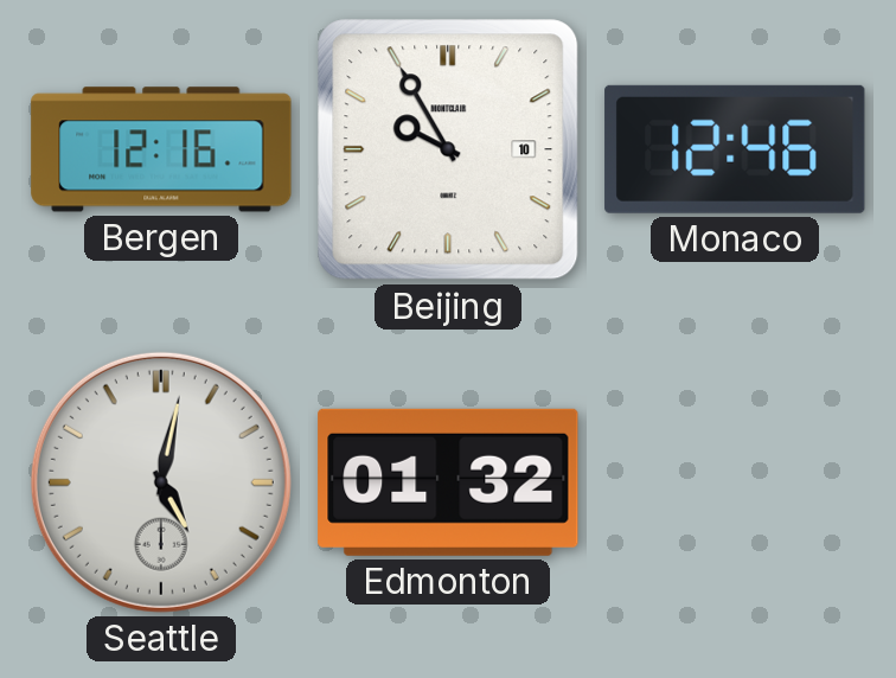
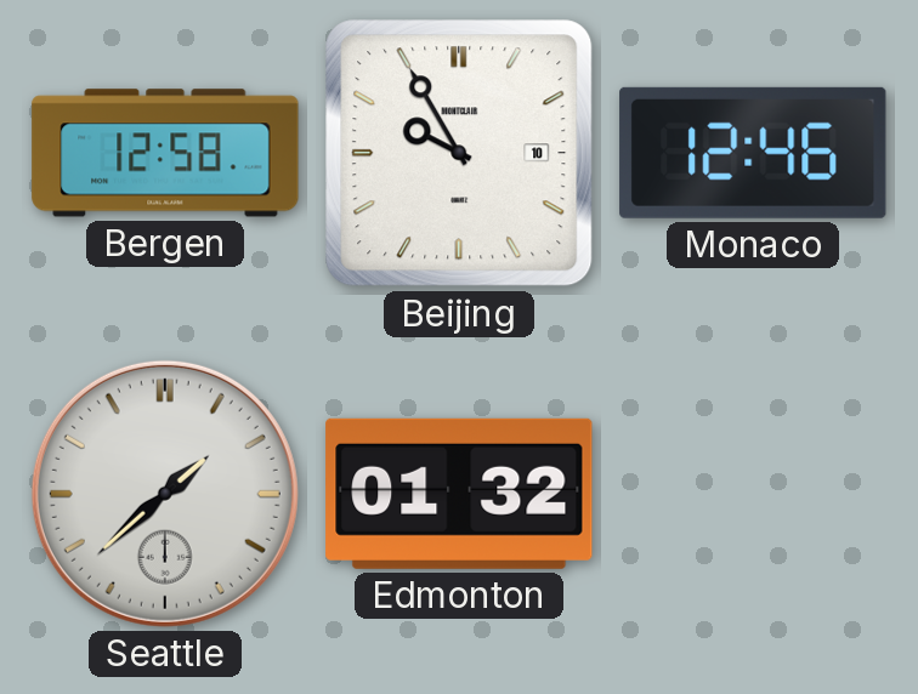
Bergen: 12:16 -> 12:58
Seattle: 5:02 -> 1:38
